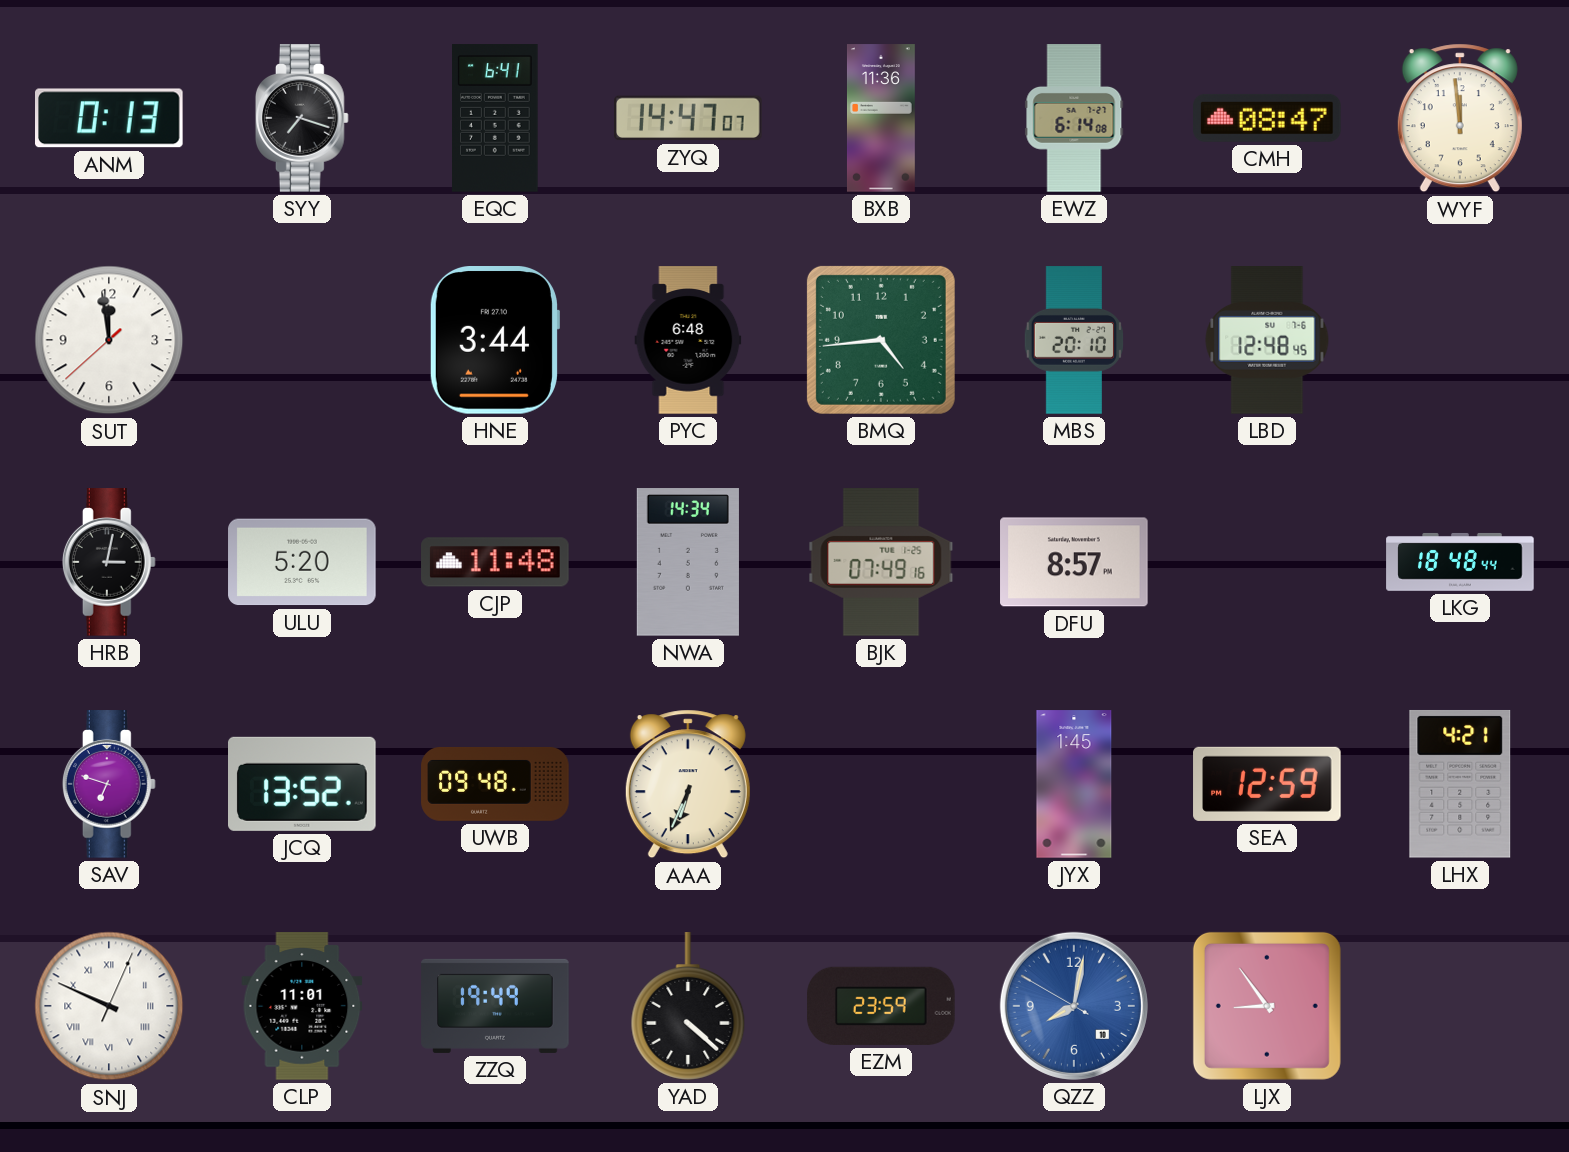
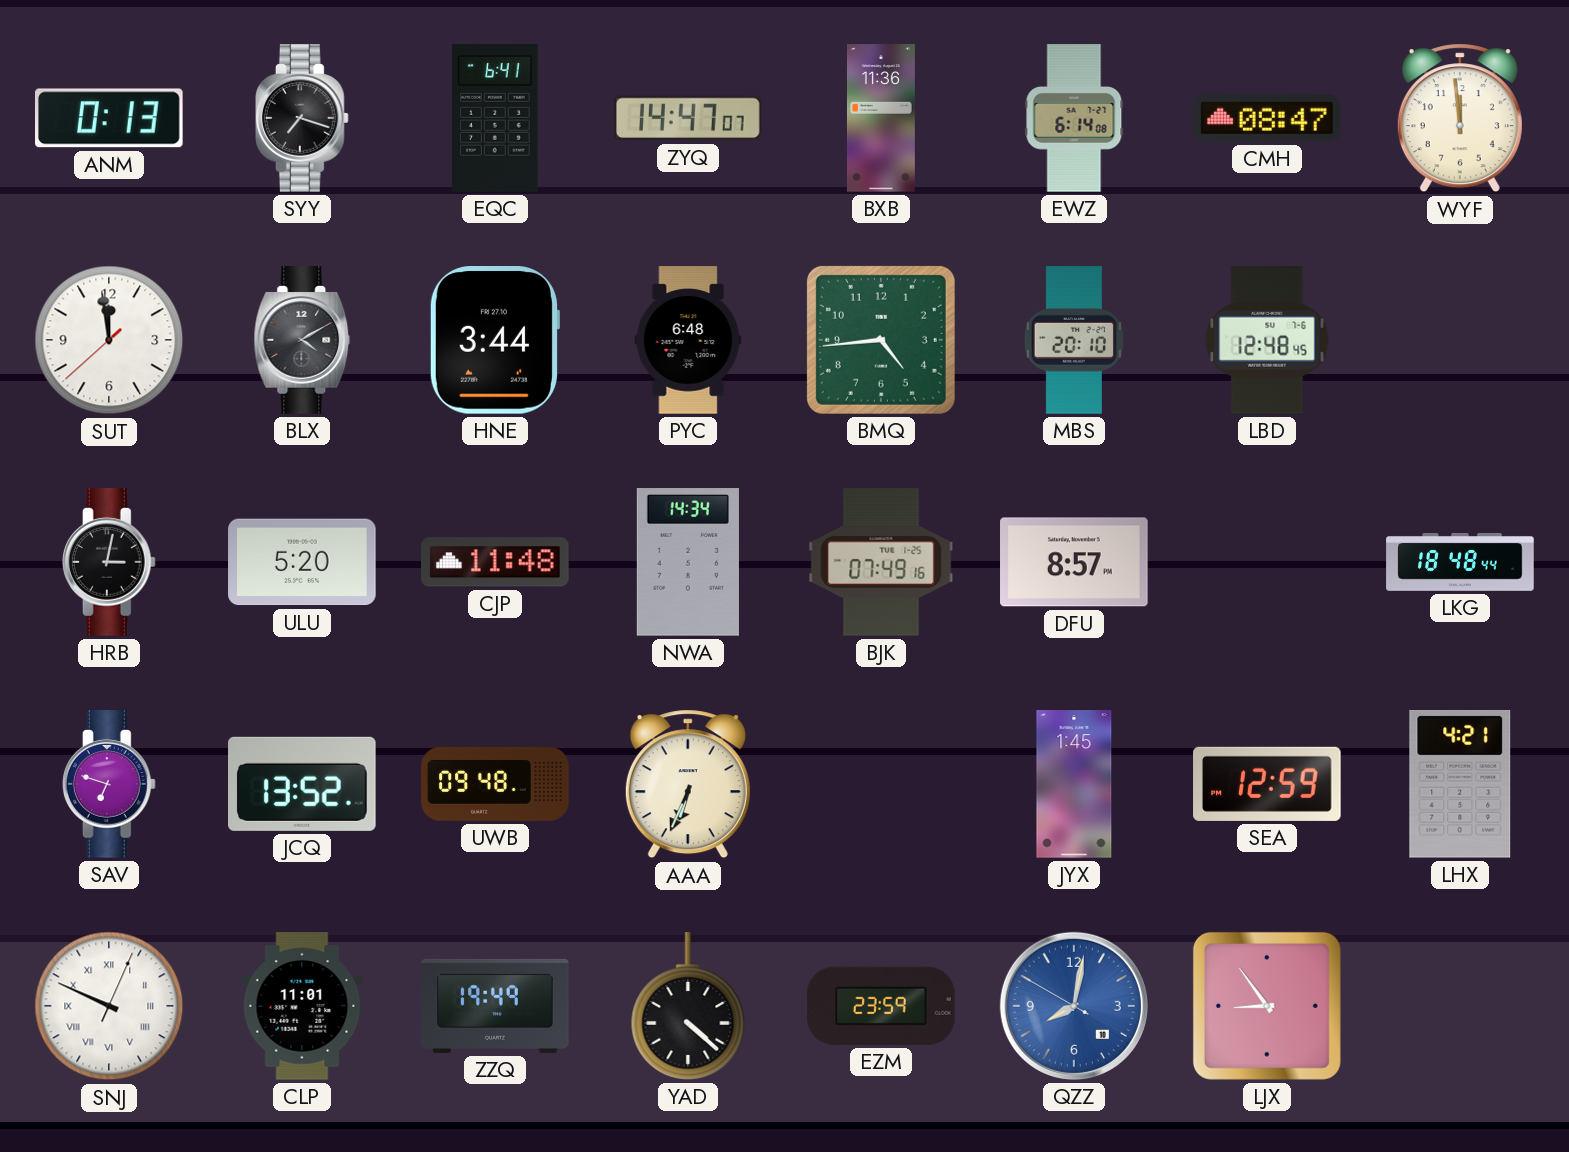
BLX: none -> 4:10
